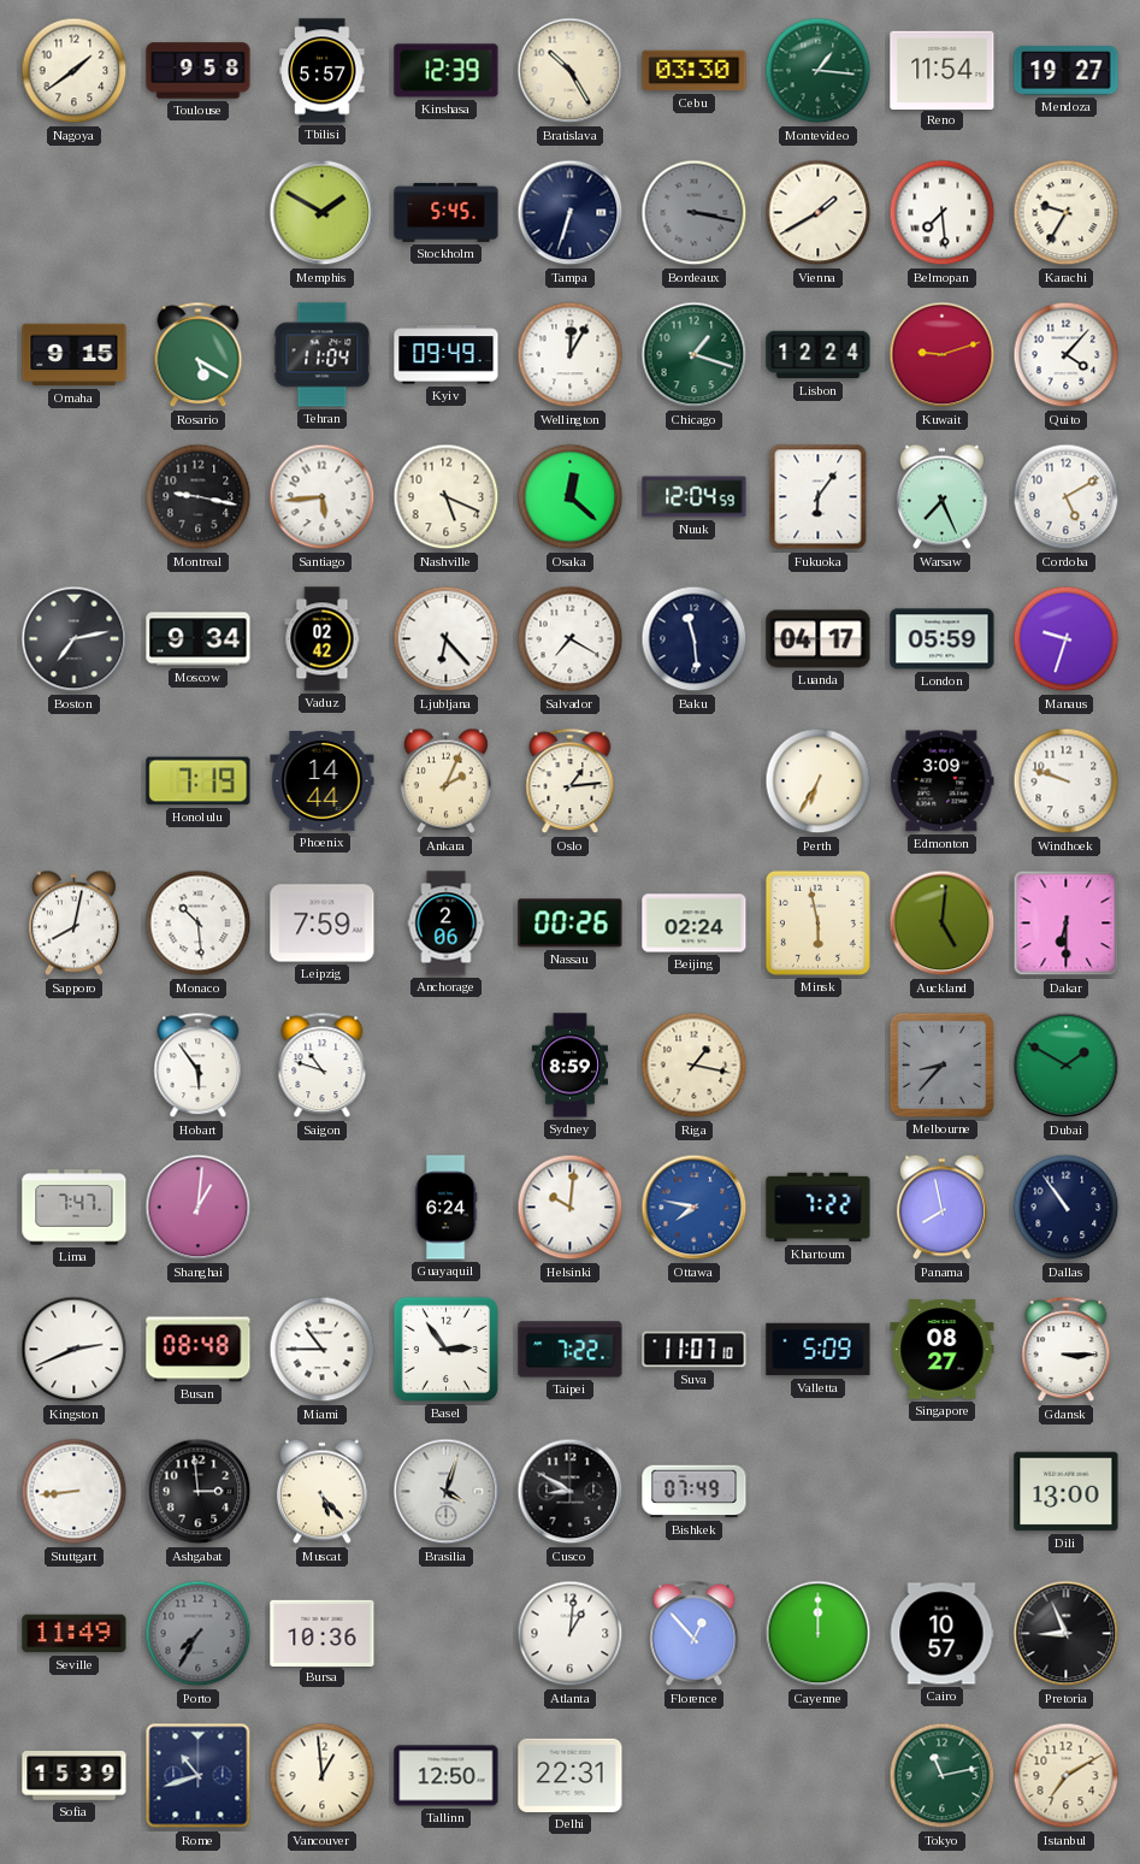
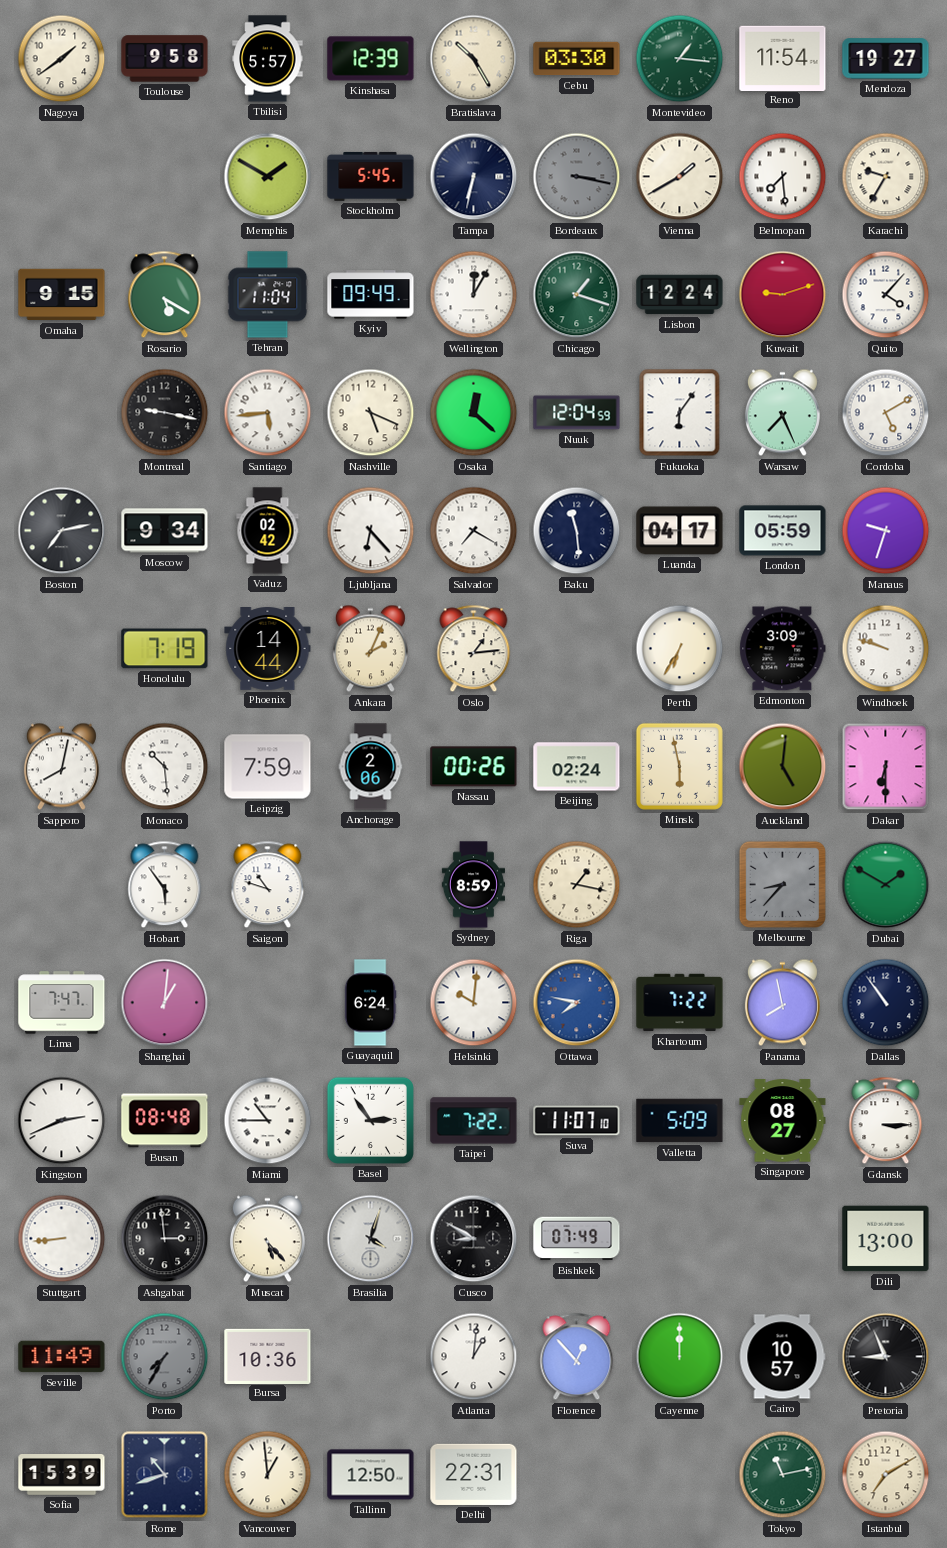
Tampa: 6:33 -> 6:32
